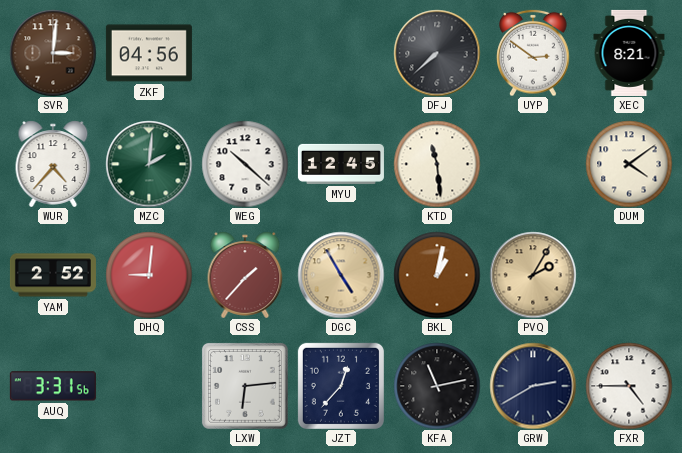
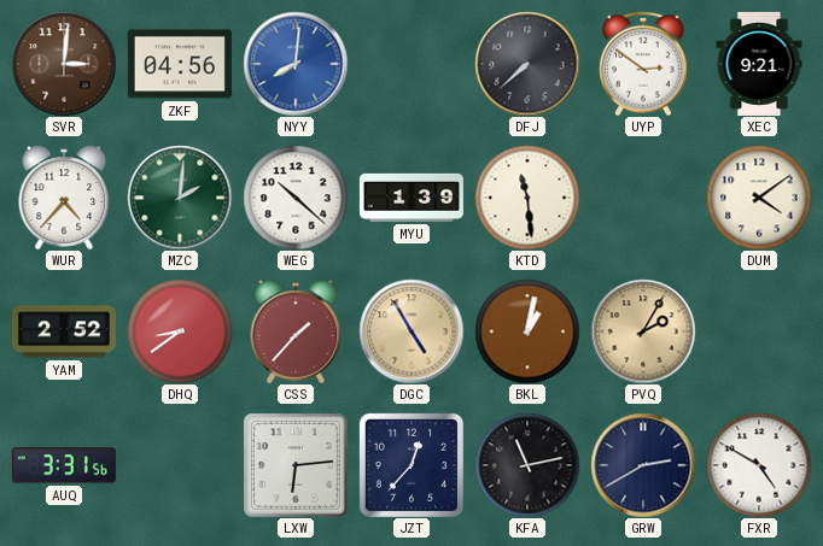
NYY: none -> 8:01
XEC: 8:21 -> 9:21
MYU: 12:45 -> 1:39
DHQ: 9:01 -> 8:39
FXR: 4:45 -> 4:50
